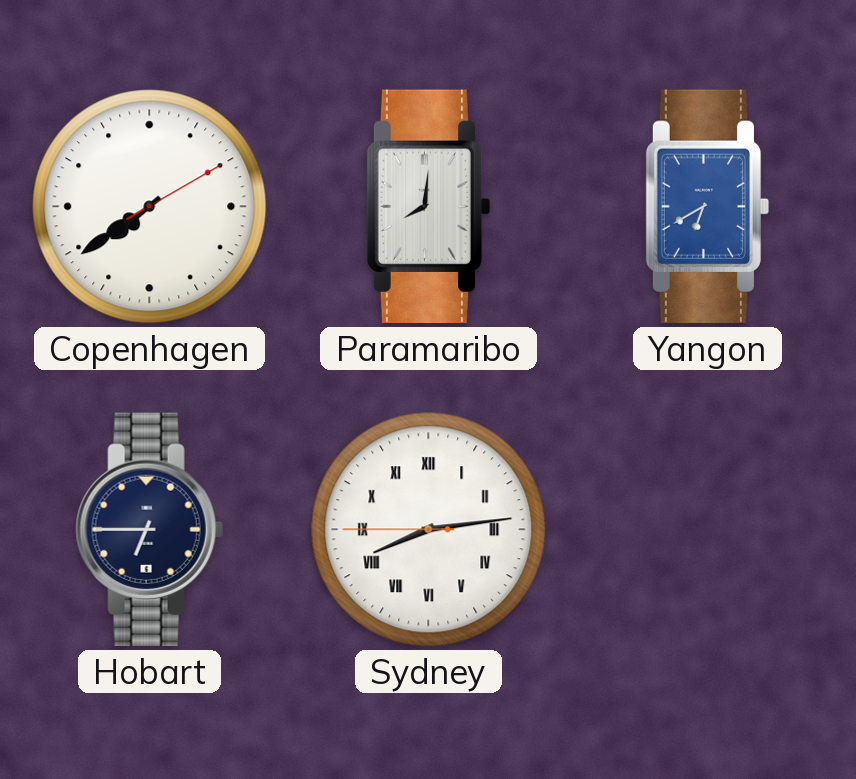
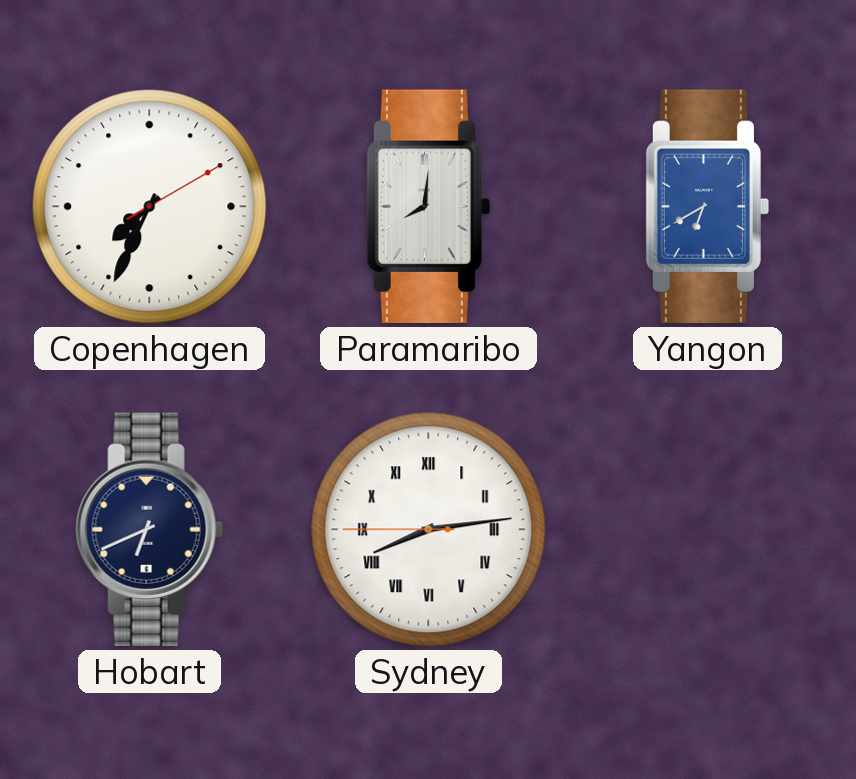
Copenhagen: 7:39 -> 7:34
Hobart: 6:45 -> 6:41
